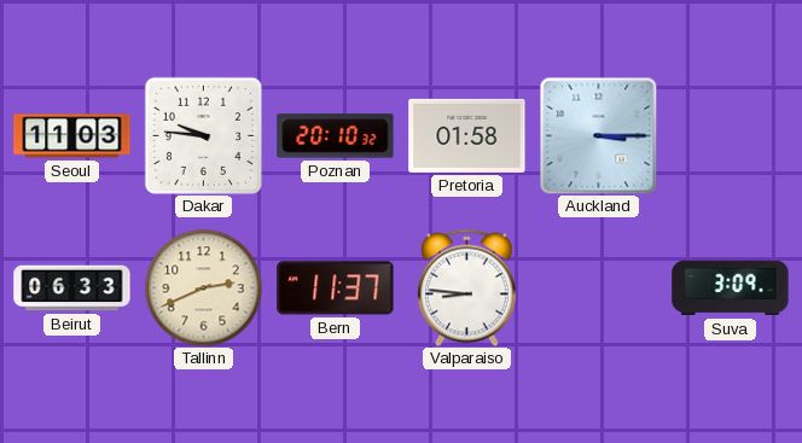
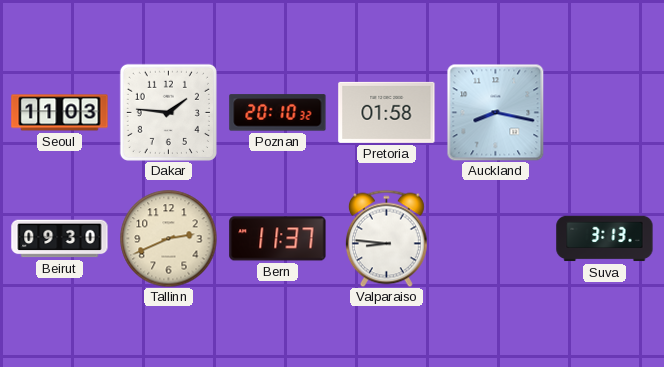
Dakar: 9:46 -> 1:46
Auckland: 3:15 -> 8:17
Beirut: 06:33 -> 09:30
Suva: 3:09 -> 3:13
